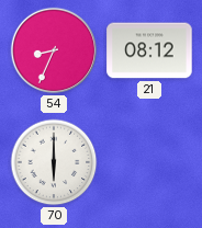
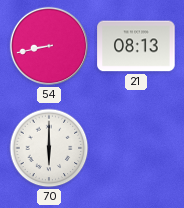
54: 8:34 -> 8:43
21: 08:12 -> 08:13
